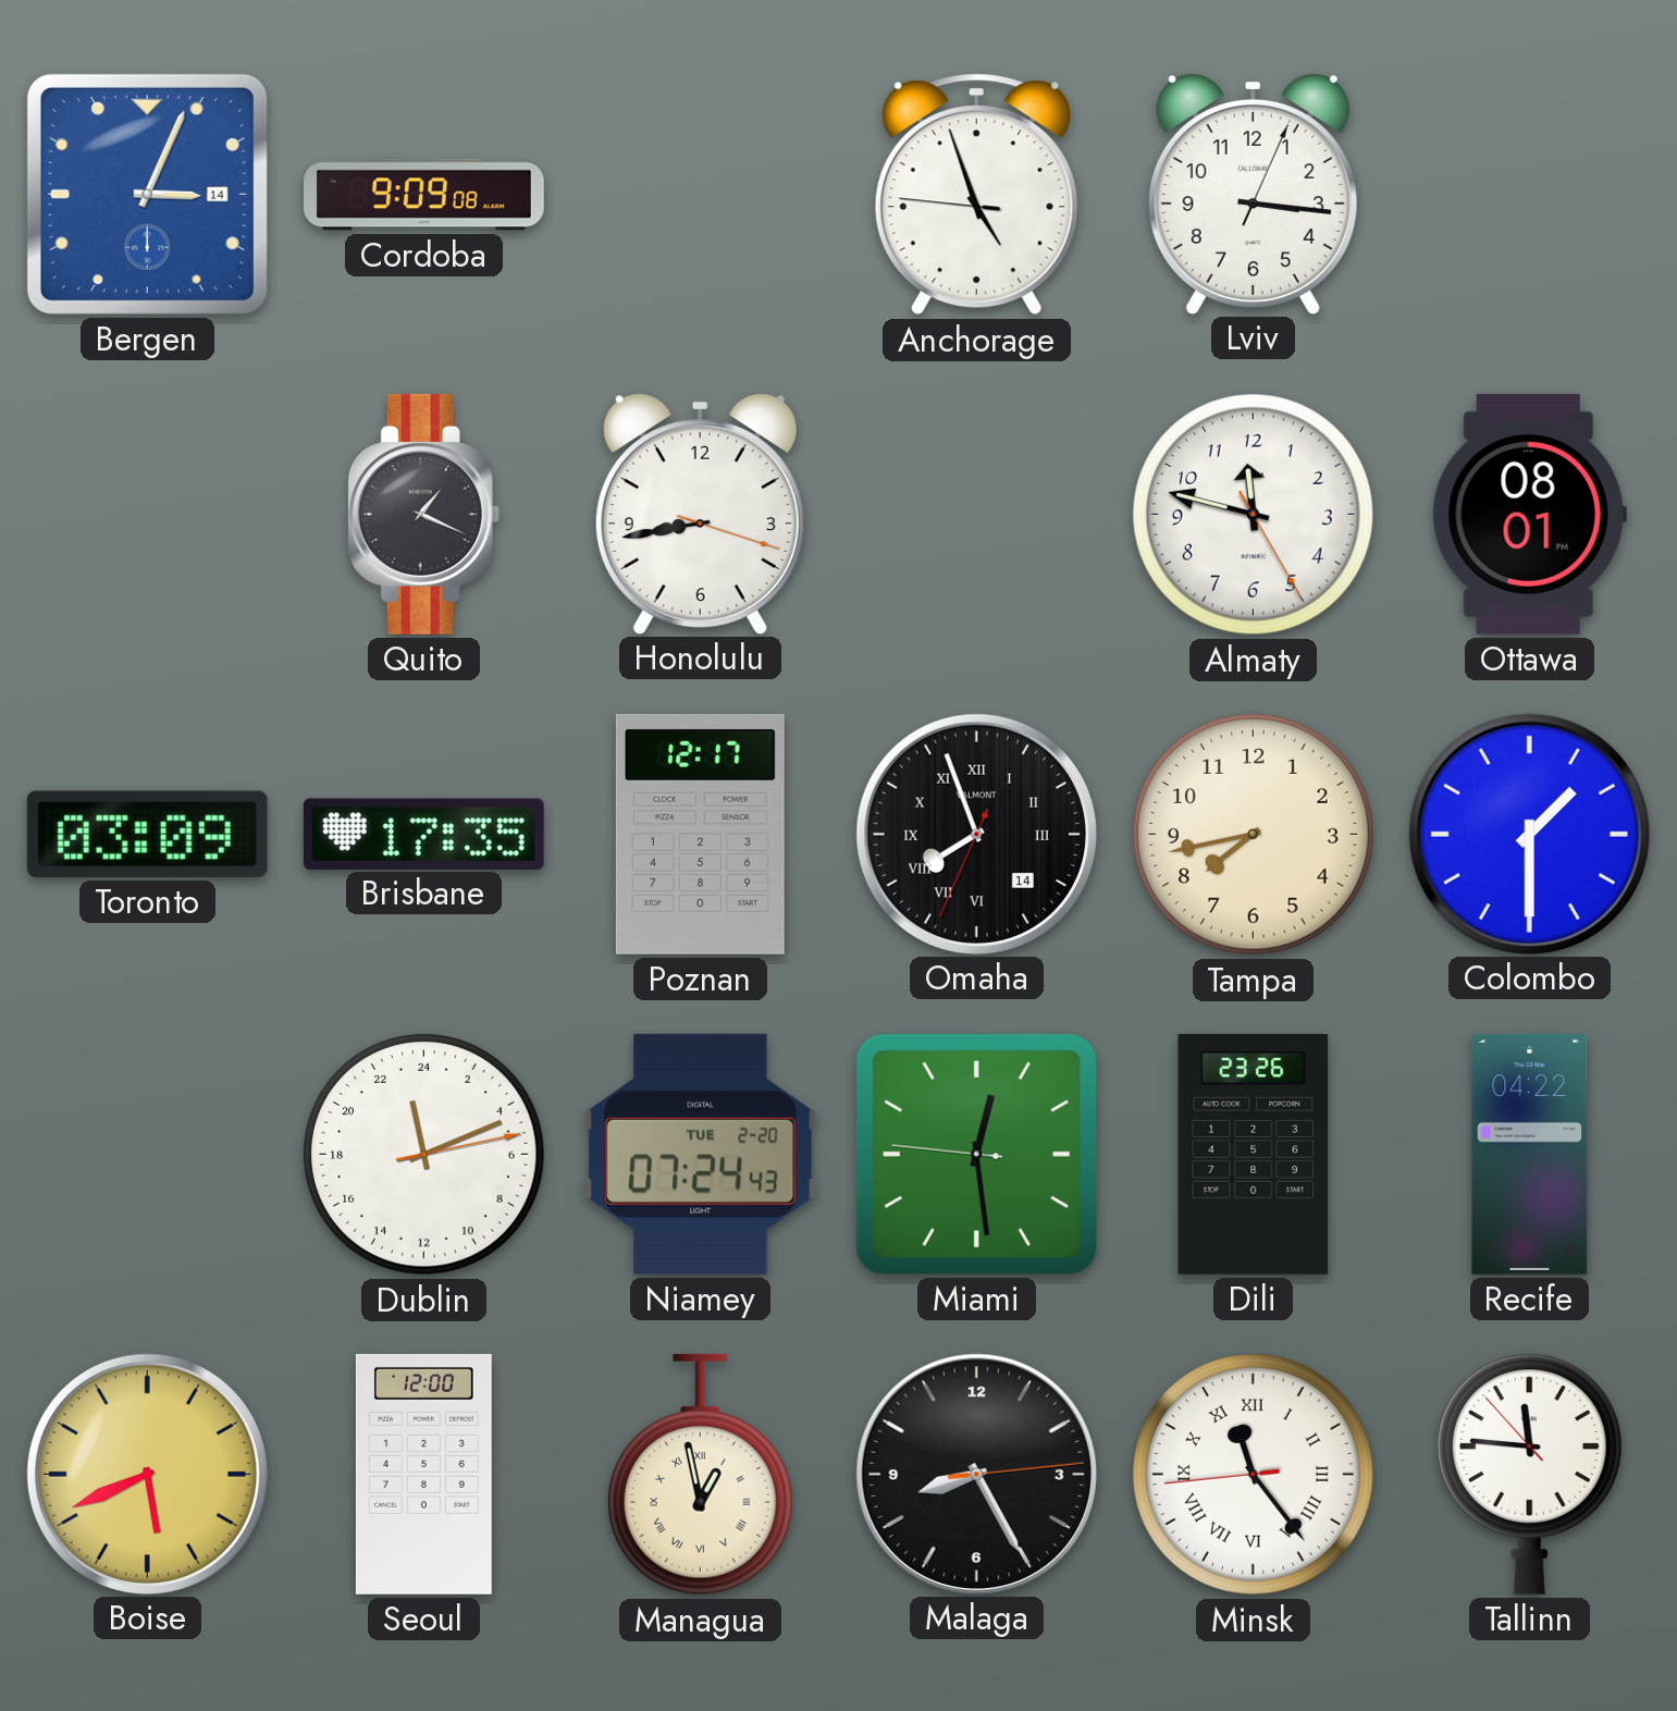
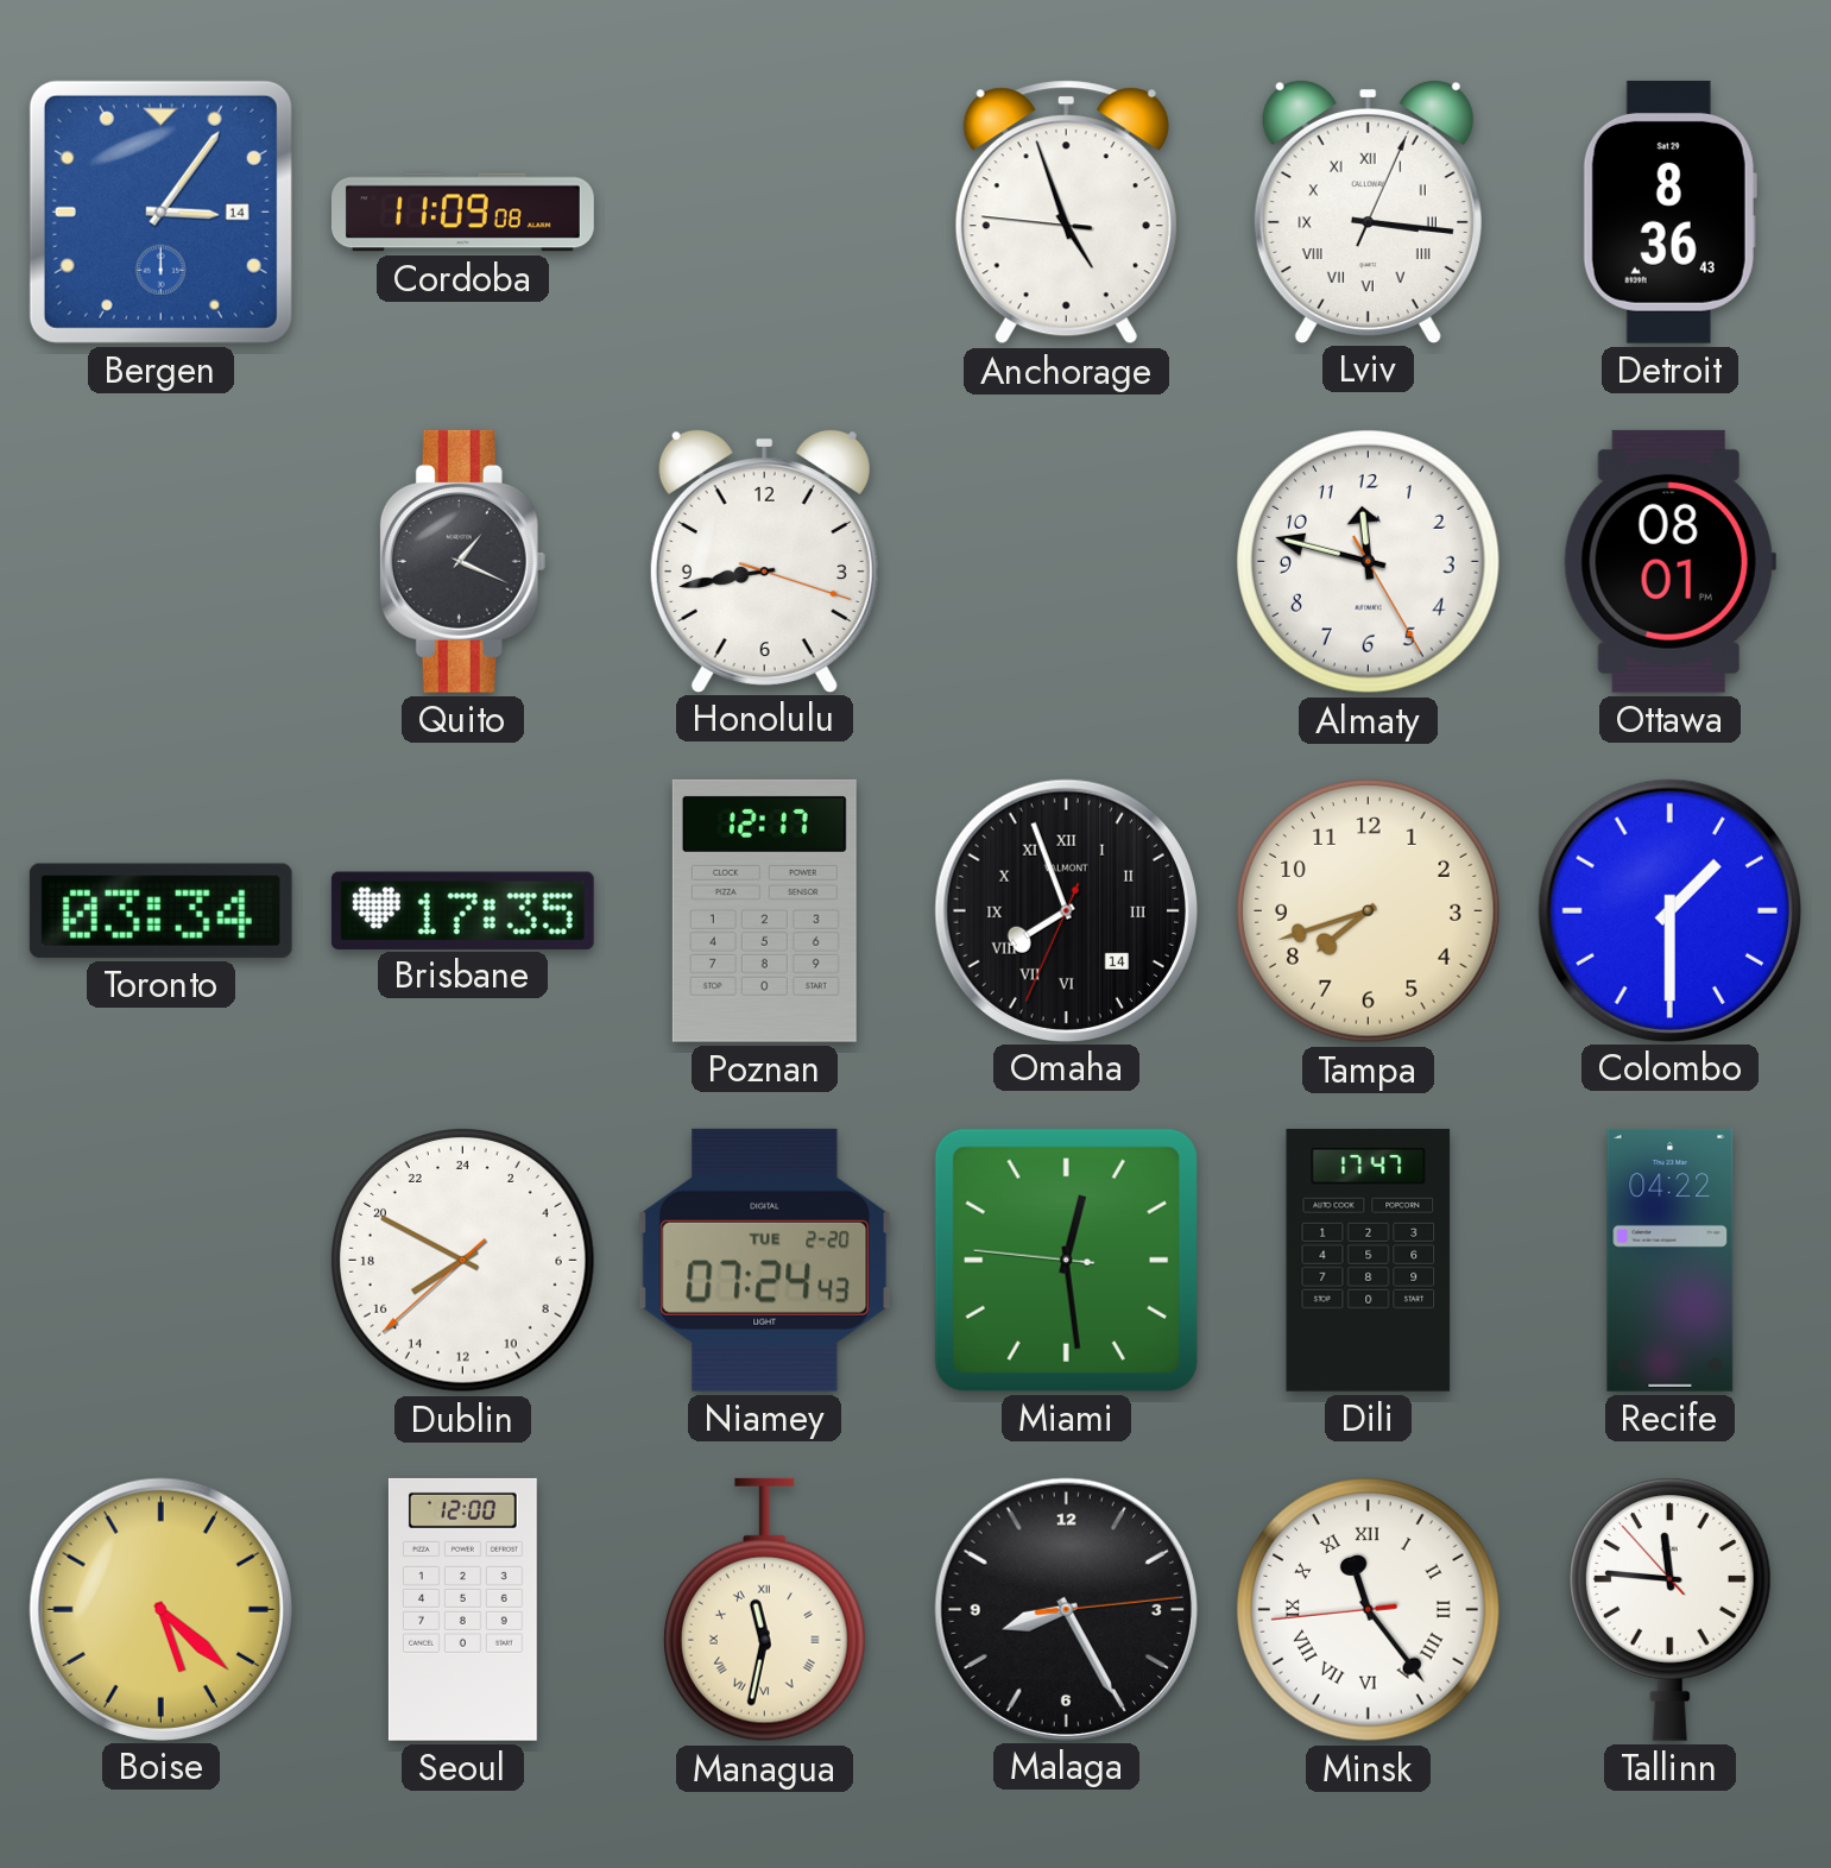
Bergen: 3:04 -> 3:06
Cordoba: 9:09 -> 11:09
Lviv numerals: Arabic -> Roman
Detroit: none -> 8:36
Toronto: 03:09 -> 03:34
Tampa: 7:43 -> 7:42
Dublin: 23:11 -> 15:49
Dili: 23:26 -> 17:47
Boise: 5:41 -> 5:22
Managua: 12:58 -> 11:32
